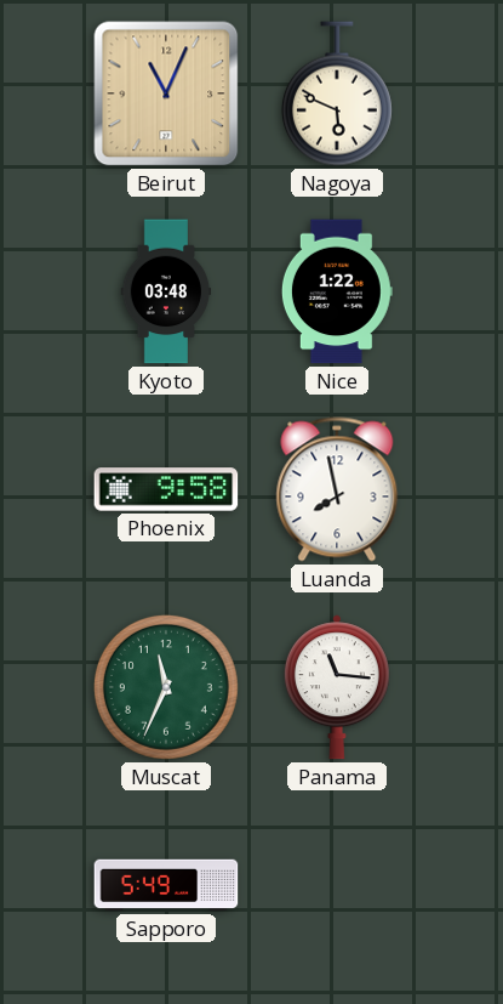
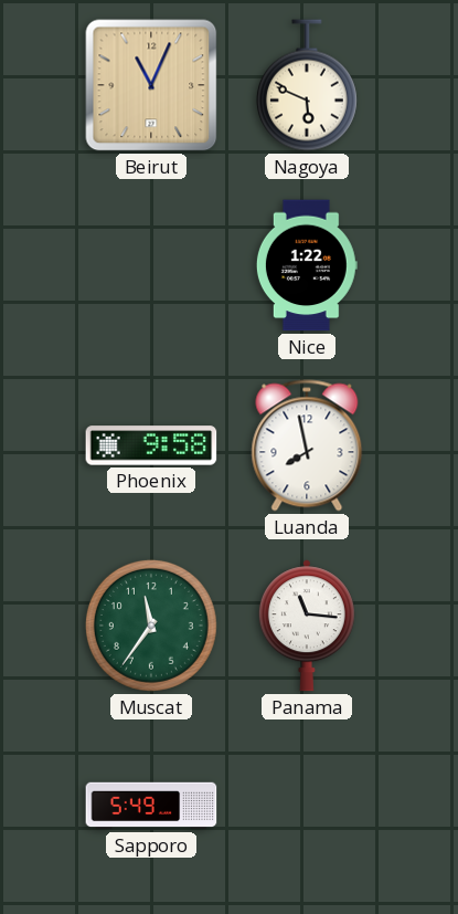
Kyoto: 03:48 -> none
Muscat: 11:34 -> 11:36
